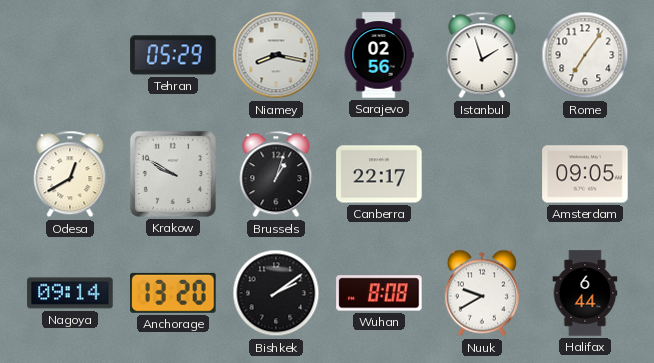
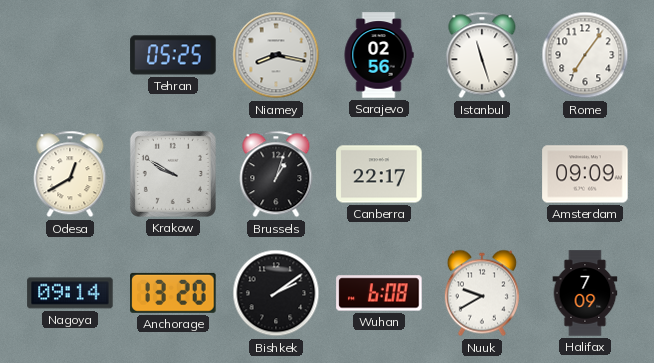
Tehran: 05:29 -> 05:25
Istanbul: 1:57 -> 11:27
Amsterdam: 09:05 -> 09:09
Wuhan: 8:08 -> 6:08
Halifax: 6:44 -> 7:09
